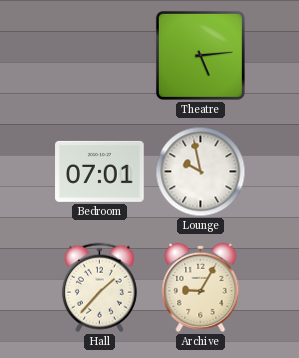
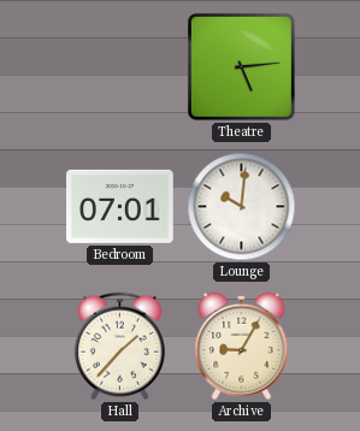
Lounge: 9:58 -> 10:01
